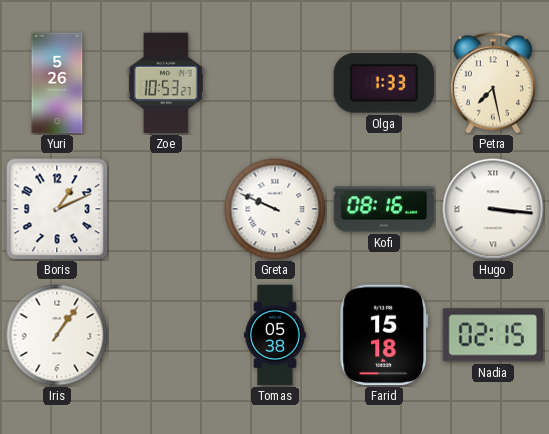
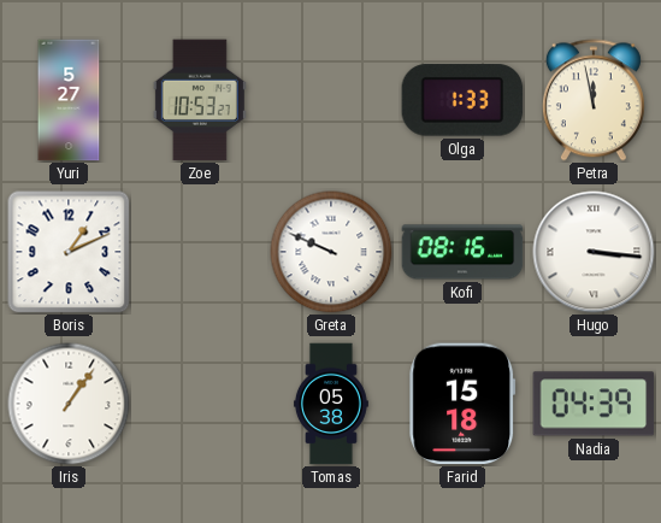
Yuri: 5:26 -> 5:27
Petra: 7:28 -> 11:58
Nadia: 02:15 -> 04:39
